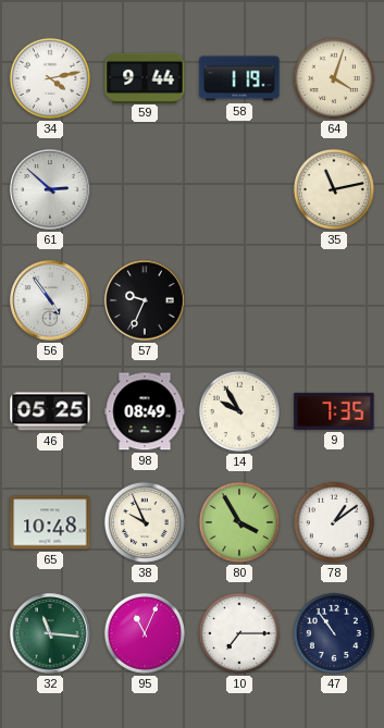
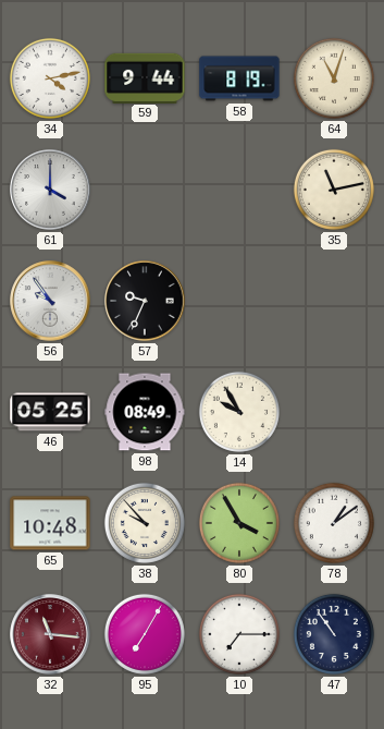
58: 1:19 -> 8:19
64: 4:03 -> 11:03
61: 2:52 -> 4:00
56: 4:54 -> 9:54
9: 7:35 -> none
38: 9:56 -> 9:53
32 dial: green -> burgundy
95: 11:04 -> 7:05
